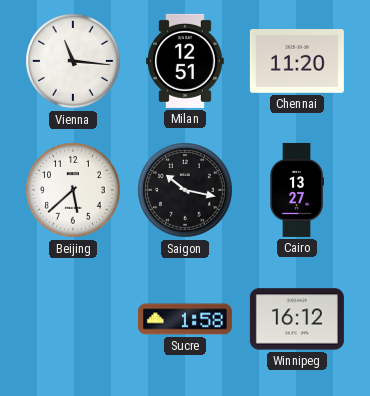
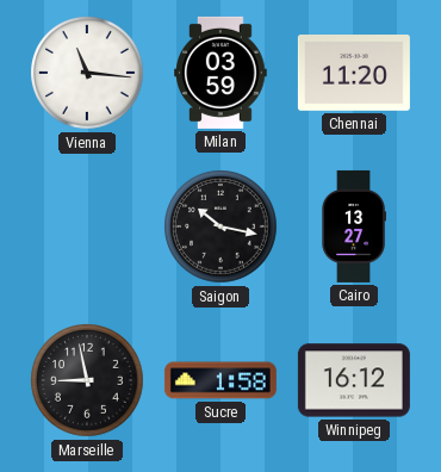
Milan: 12:51 -> 03:59
Beijing: 5:38 -> none
Marseille: none -> 8:58
